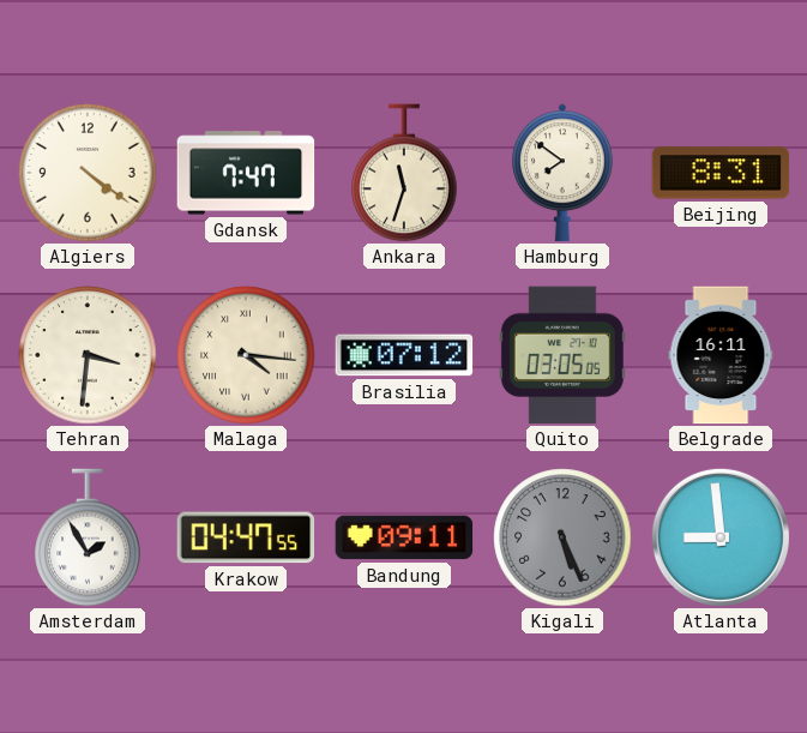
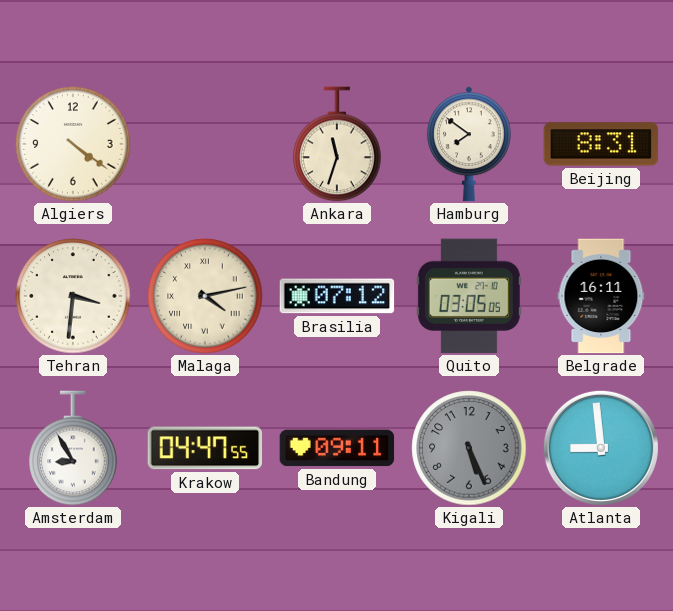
Gdansk: 7:47 -> none
Malaga: 4:16 -> 4:13
Amsterdam: 1:55 -> 8:55
